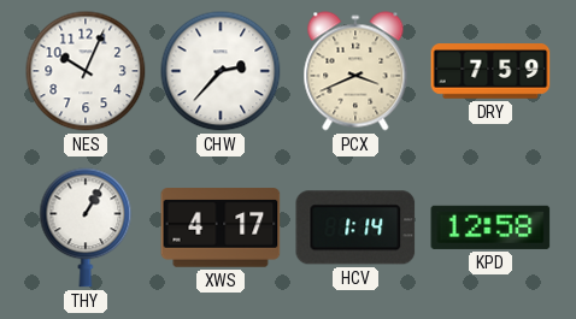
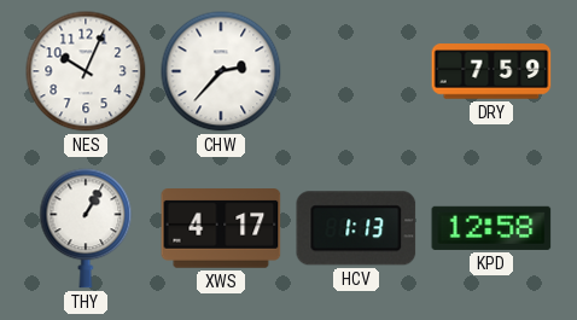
PCX: 3:41 -> none
HCV: 1:14 -> 1:13
